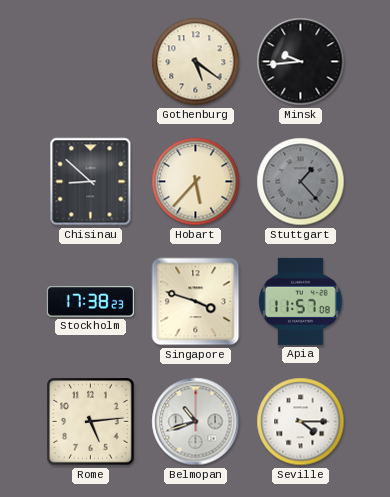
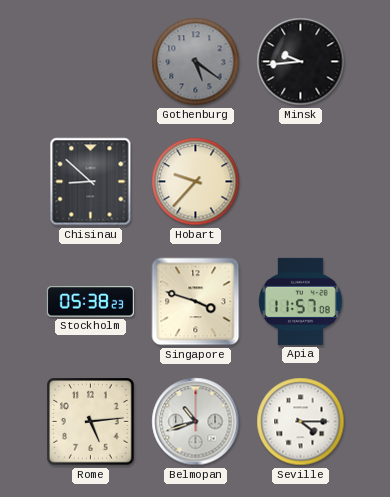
Gothenburg dial: cream -> grey
Hobart: 5:37 -> 9:37
Stuttgart: 1:23 -> none
Stockholm: 17:38 -> 05:38
